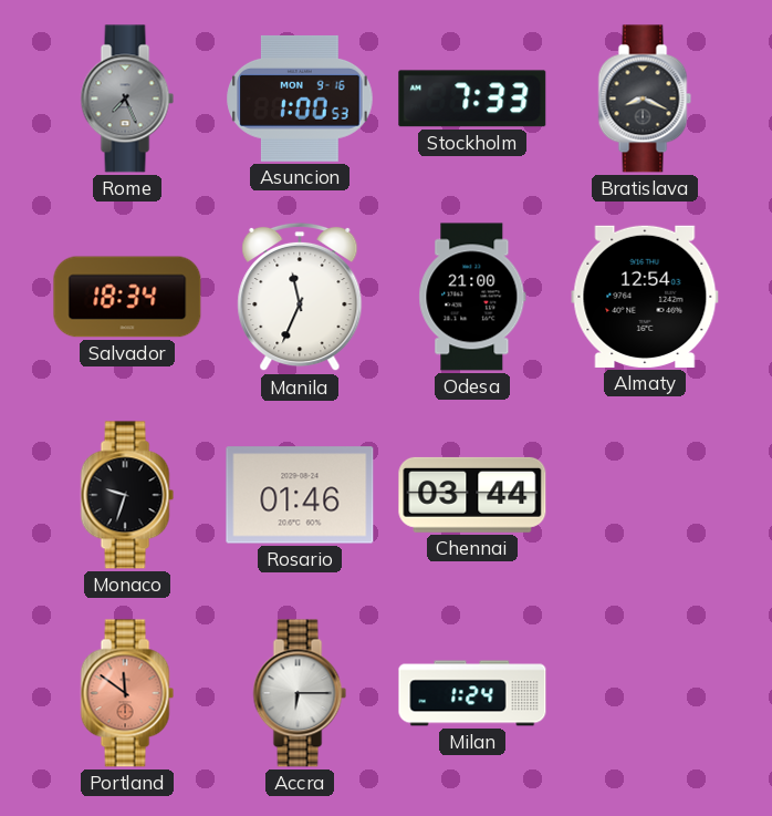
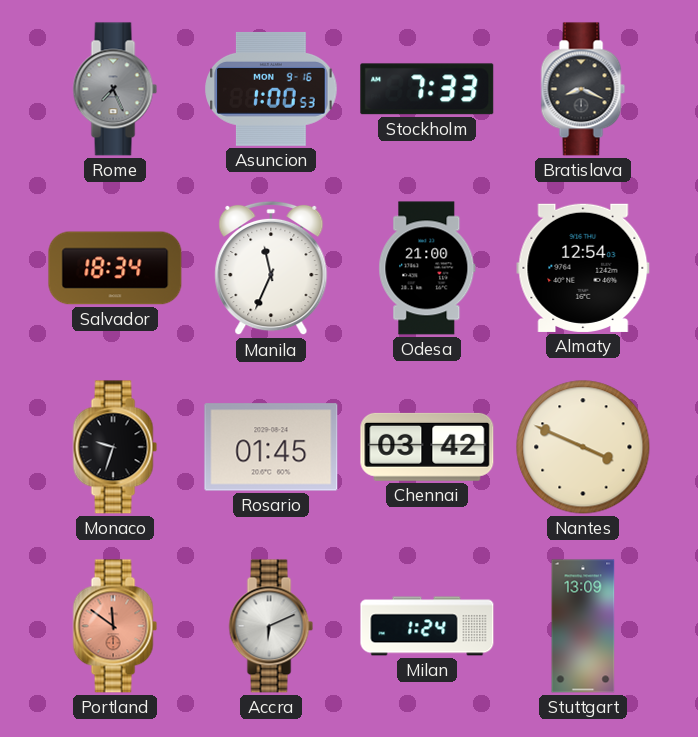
Rosario: 01:46 -> 01:45
Chennai: 03:44 -> 03:42
Nantes: none -> 3:49
Accra: 6:15 -> 6:11
Stuttgart: none -> 13:09
